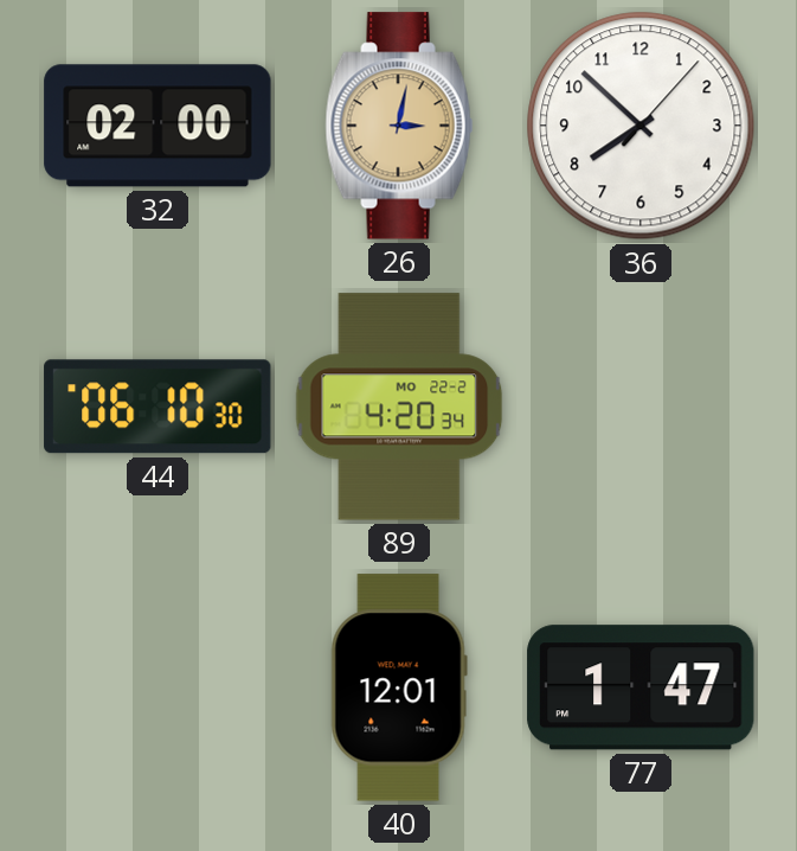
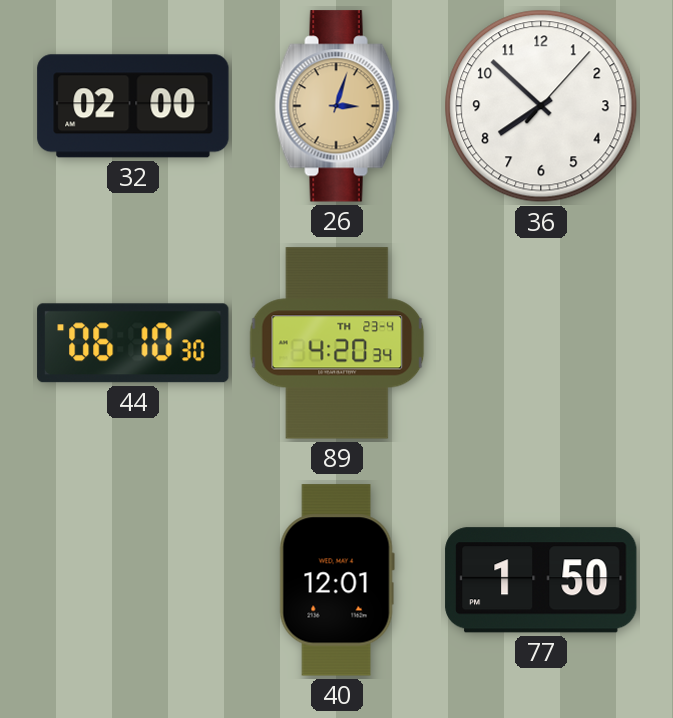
26: 3:02 -> 3:03
89 date: MO 22-2 -> TH 23-4
77: 1:47 -> 1:50
